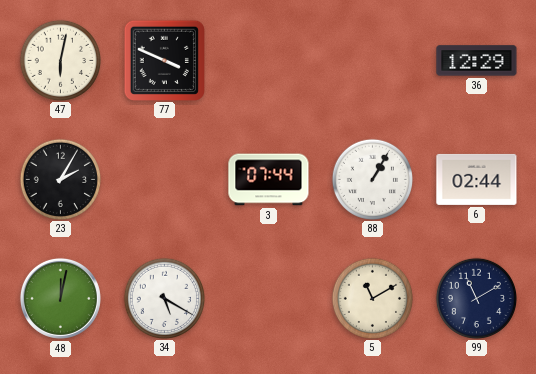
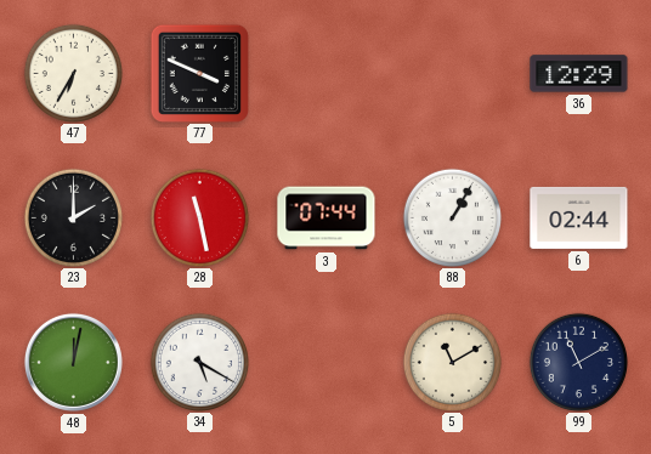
47: 6:02 -> 6:35
23: 2:05 -> 2:00
28: none -> 11:28
